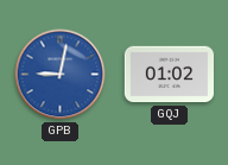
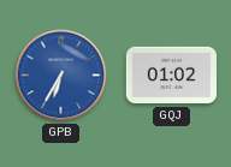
GPB: 9:02 -> 6:35
